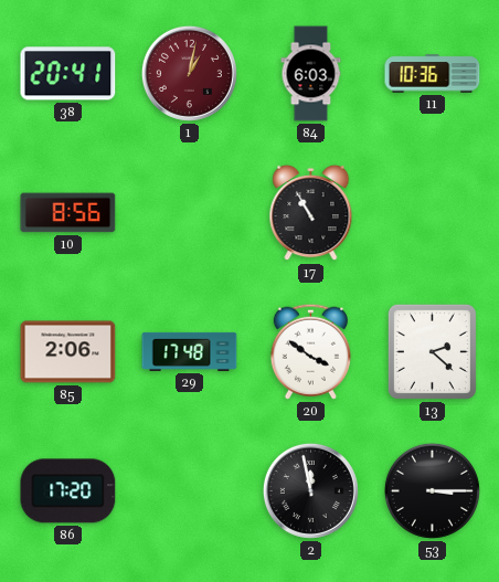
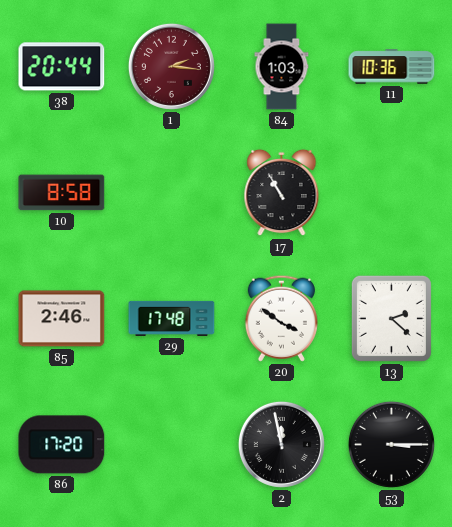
38: 20:41 -> 20:44
1: 1:02 -> 2:16
84: 6:03 -> 1:03
10: 8:56 -> 8:58
85: 2:06 -> 2:46
